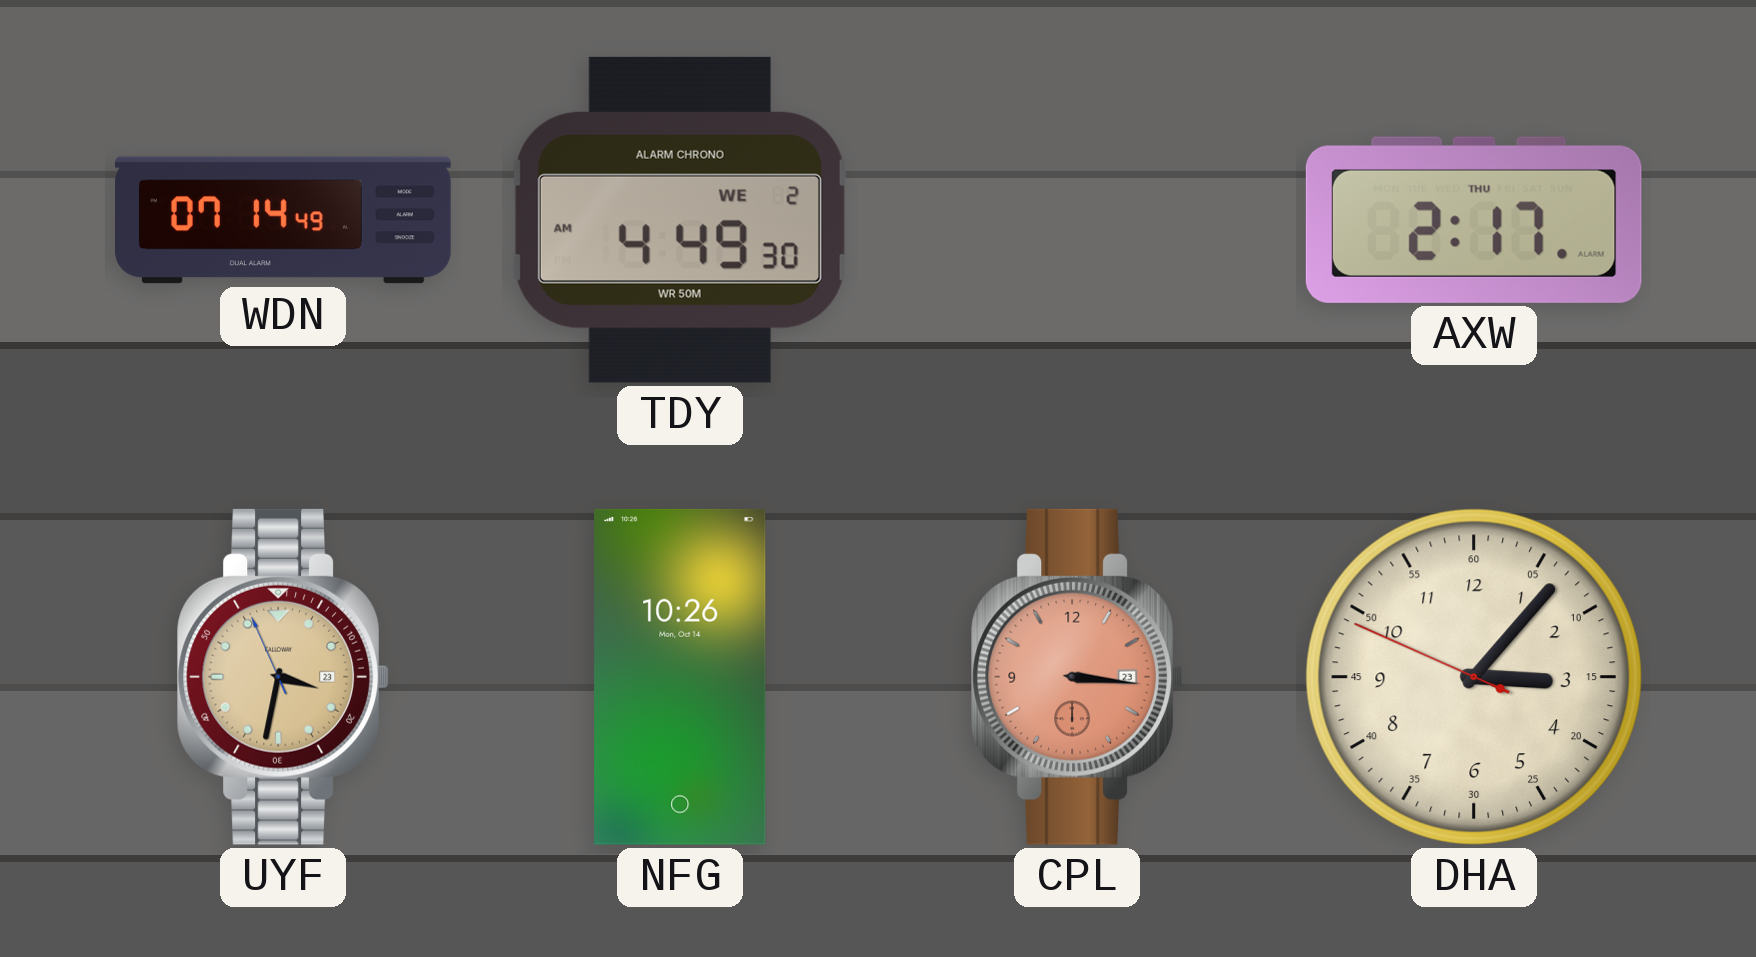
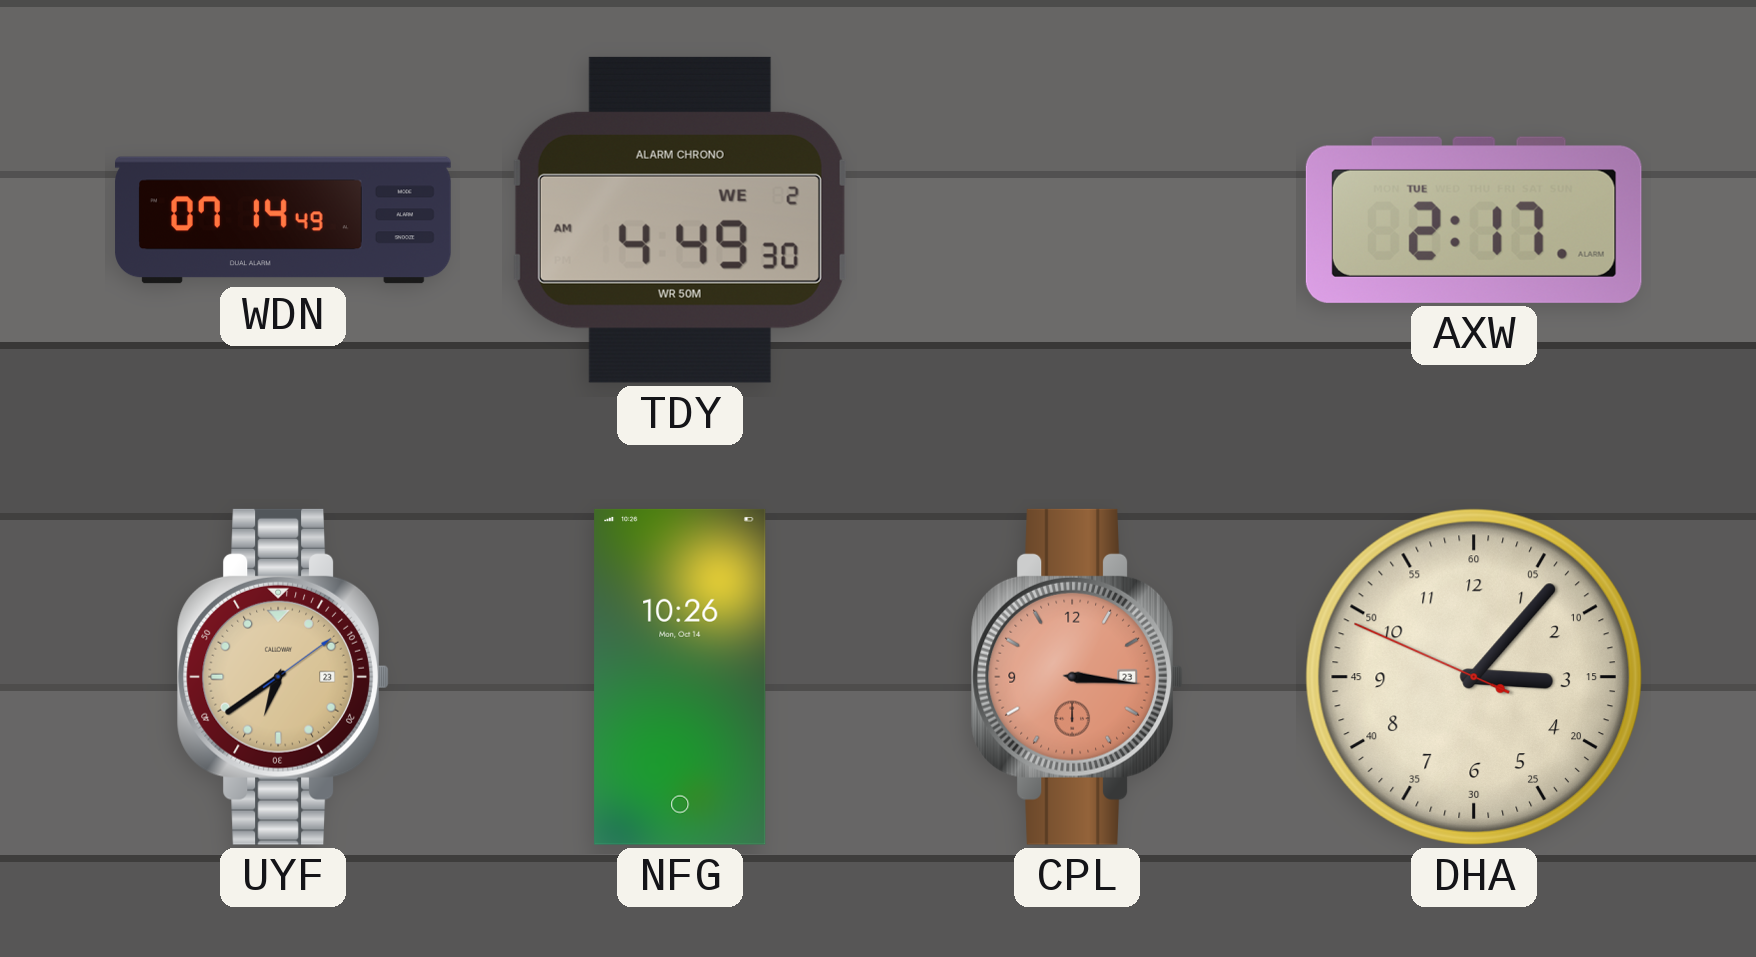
AXW date: THU -> TUE
UYF: 3:31 -> 6:39
